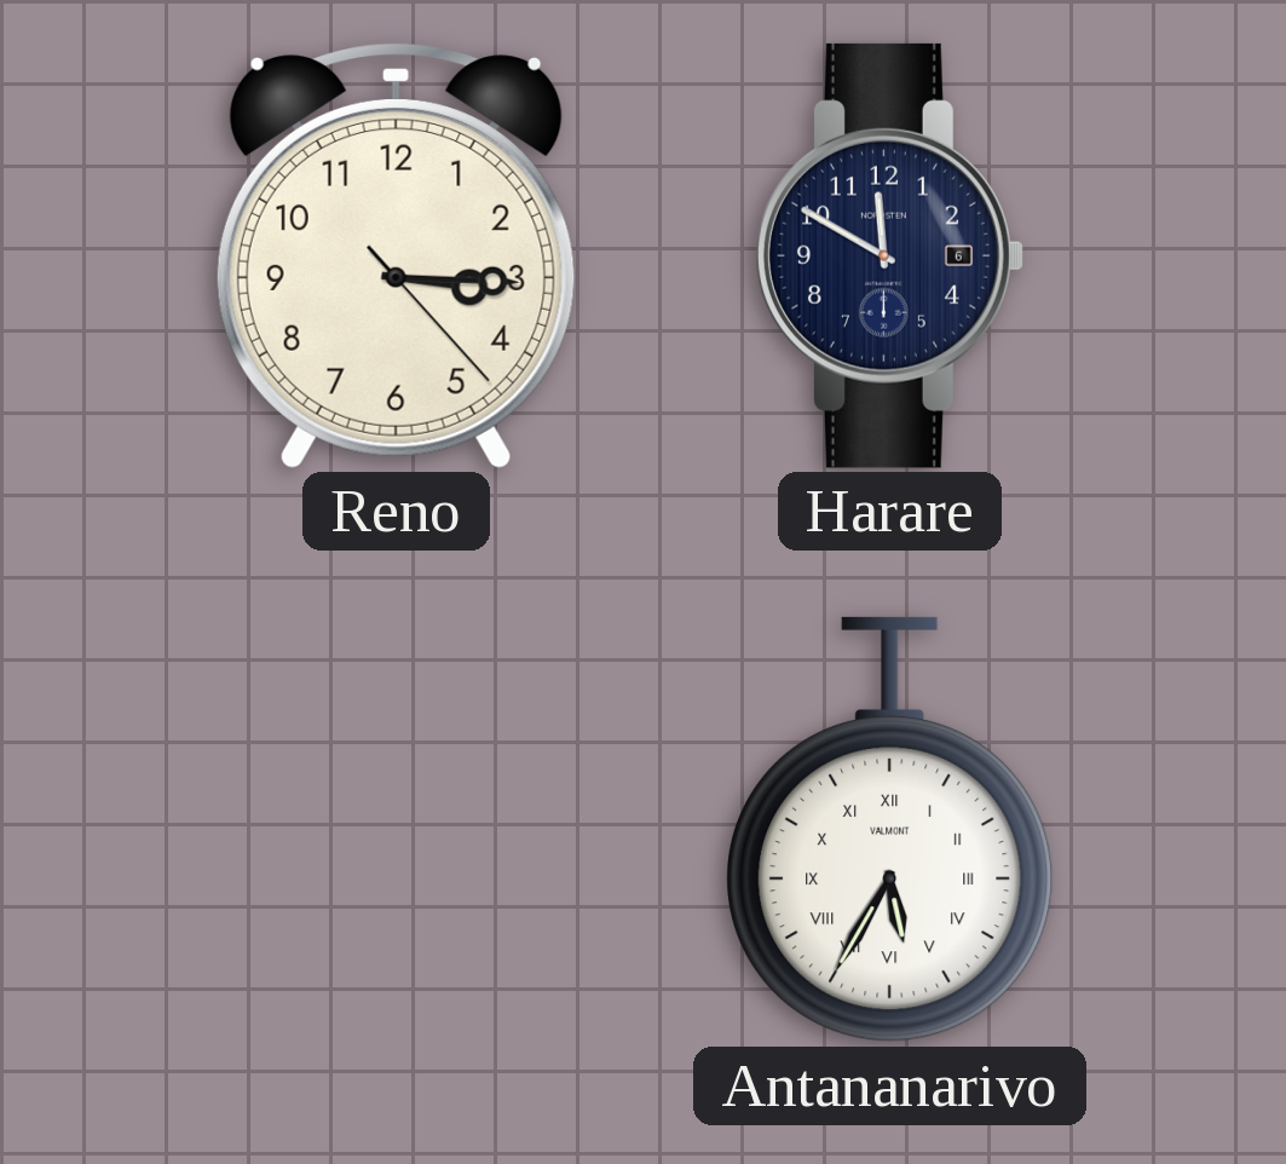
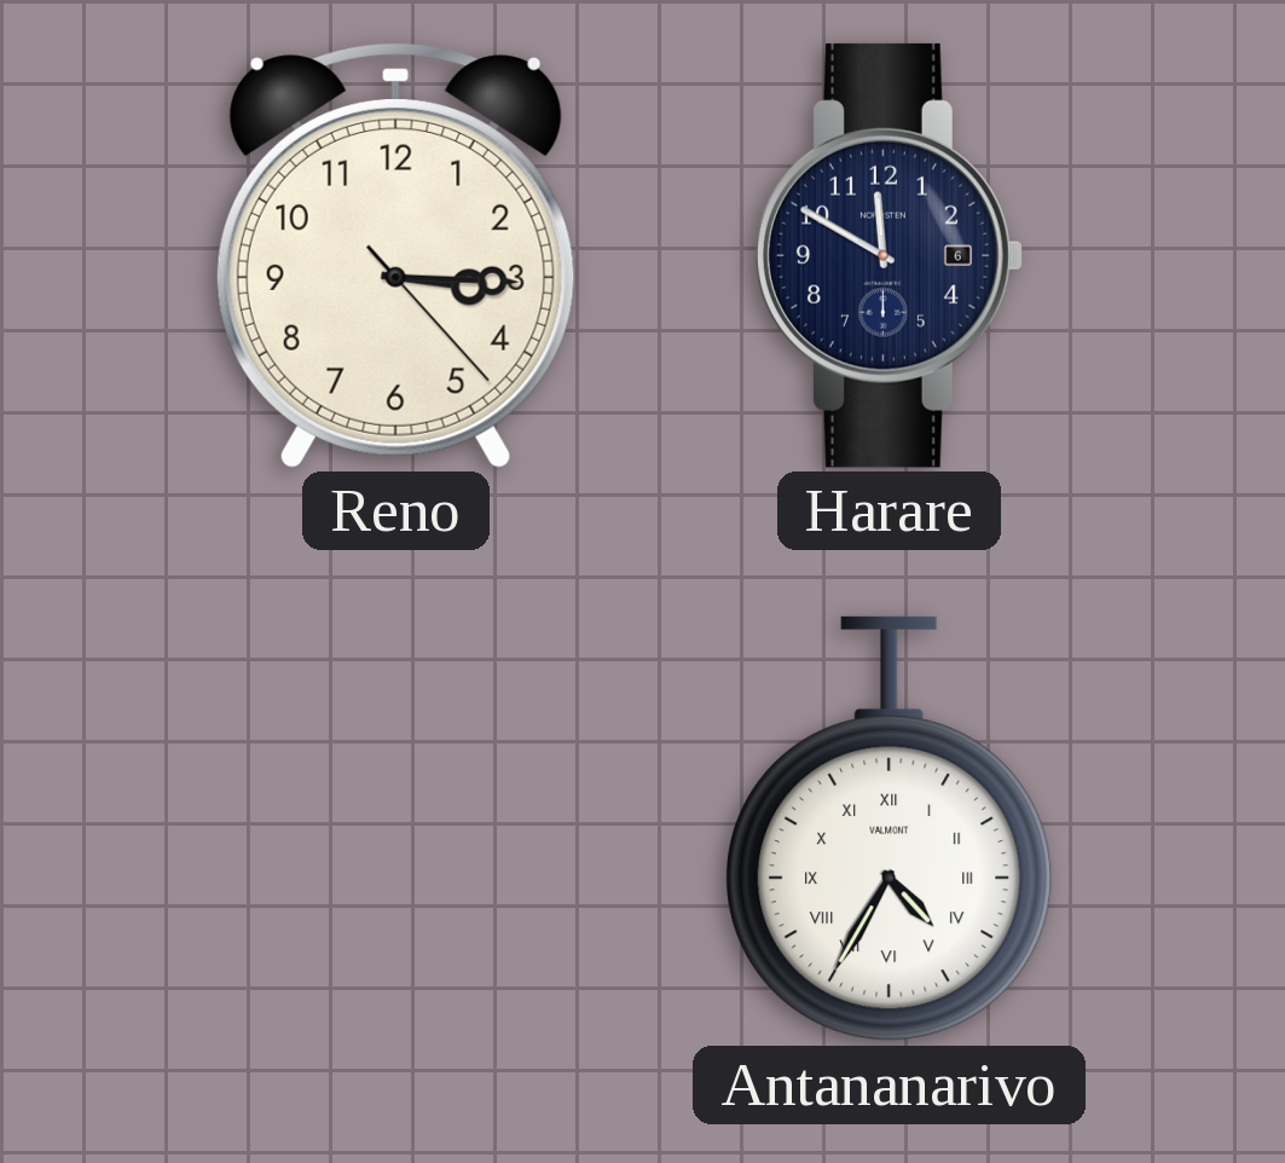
Antananarivo: 5:35 -> 4:35
